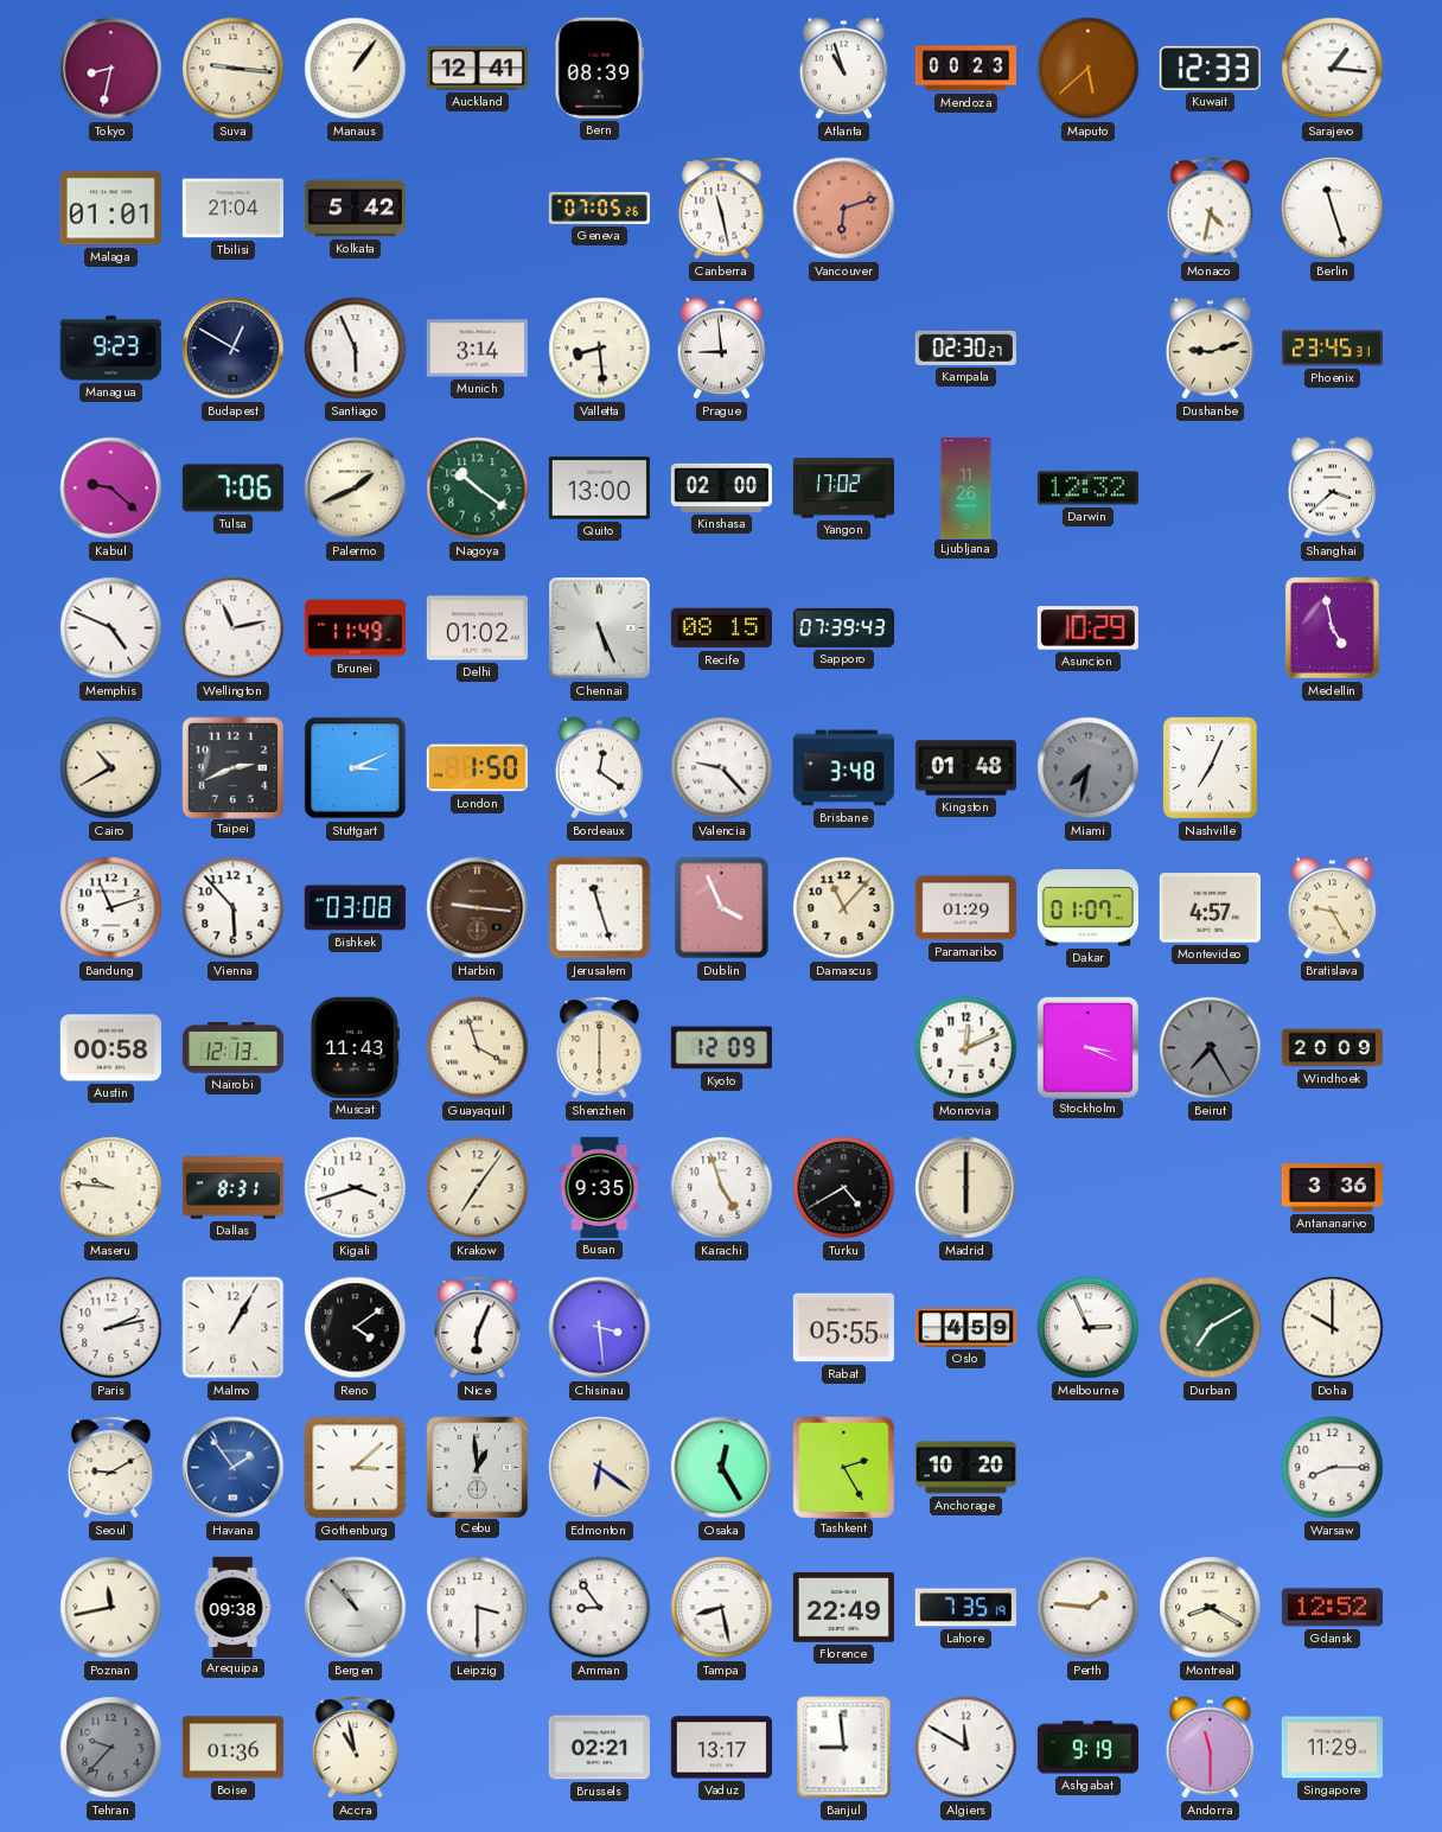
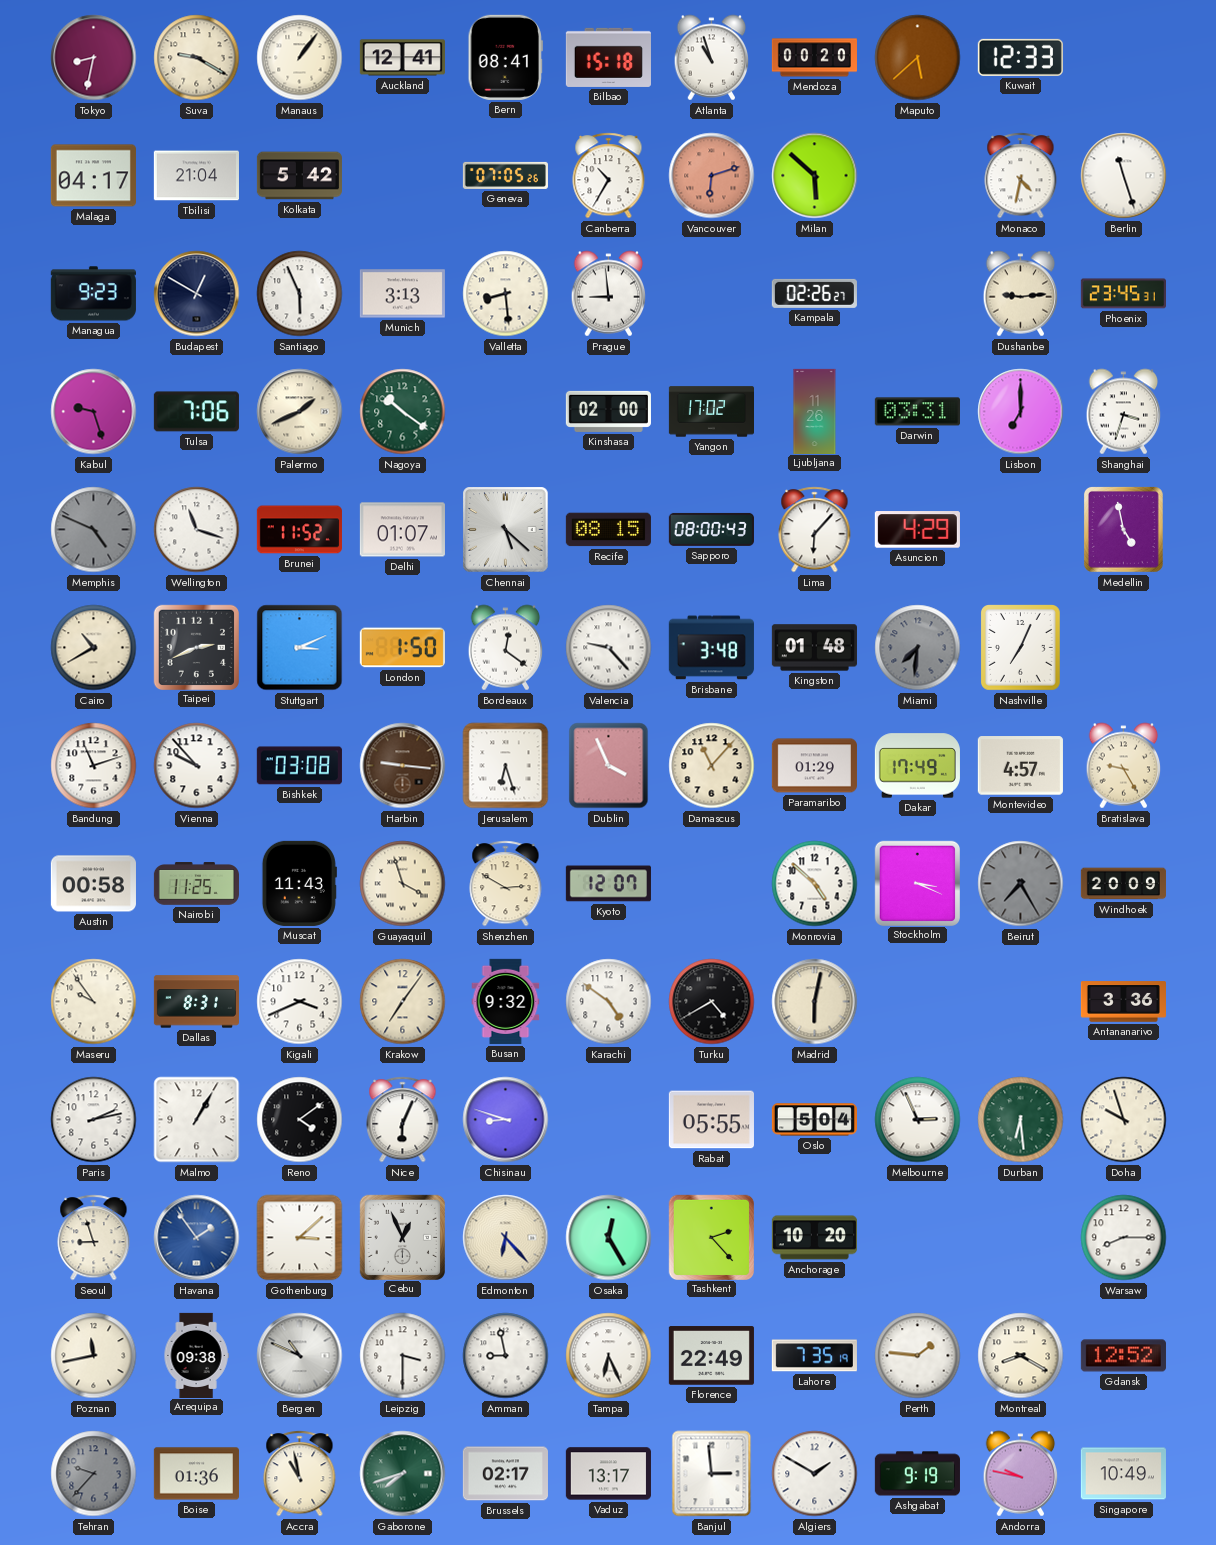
Suva: 9:16 -> 9:20
Bern: 08:39 -> 08:41
Bilbao: none -> 15:18
Mendoza: 00:23 -> 00:20
Sarajevo: 1:16 -> none
Malaga: 01:01 -> 04:17
Canberra: 11:28 -> 10:35
Milan: none -> 5:52
Munich: 3:14 -> 3:13
Kampala: 02:30 -> 02:26
Dushanbe: 9:12 -> 9:14
Kabul: 9:22 -> 9:27
Quito: 13:00 -> none
Darwin: 12:32 -> 03:31
Lisbon: none -> 7:00
Shanghai: 3:38 -> 3:33
Memphis dial: white -> grey
Wellington: 11:13 -> 11:18
Brunei: 11:49 -> 11:52
Delhi: 01:02 -> 01:07
Chennai: 5:26 -> 5:22
Sapporo: 07:39 -> 08:00
Lima: none -> 6:07
Asuncion: 10:29 -> 4:29
Miami: 7:32 -> 7:31
Vienna: 5:53 -> 9:53
Jerusalem: 11:27 -> 6:27
Dakar: 01:07 -> 17:49
Nairobi: 12:13 -> 11:25
Shenzhen: 6:00 -> 2:50
Kyoto: 12:09 -> 12:07
Monrovia: 12:11 -> 4:52
Maseru: 9:46 -> 9:54
Kigali: 3:42 -> 3:41
Busan: 9:35 -> 9:32
Karachi: 4:57 -> 4:51
Madrid: 6:00 -> 6:02
Chisinau: 3:29 -> 8:48
Oslo: 4:59 -> 5:04
Durban: 7:10 -> 6:29
Doha: 10:00 -> 9:57
Seoul: 9:10 -> 8:57
Cebu: 12:59 -> 12:56
Edmonton: 6:21 -> 6:23
Tashkent: 2:25 -> 2:23
Bergen: 10:53 -> 10:49
Amman: 8:54 -> 8:58
Tampa: 8:28 -> 6:26
Gaborone: none -> 7:42
Brussels: 02:21 -> 02:17
Banjul: 8:59 -> 2:59
Algiers: 11:50 -> 1:50
Andorra: 11:30 -> 9:47
Singapore: 11:29 -> 10:49
